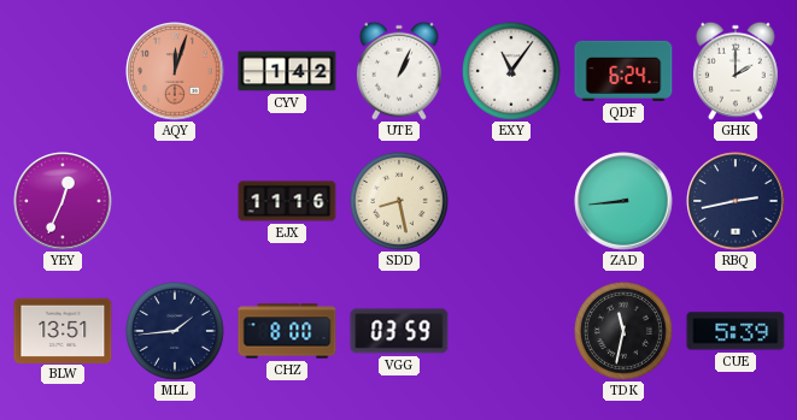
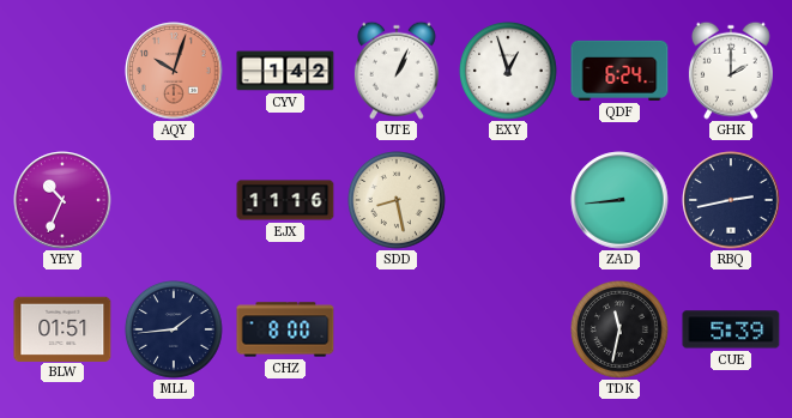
AQY: 12:03 -> 10:03
EXY: 11:06 -> 12:57
YEY: 12:34 -> 10:34
BLW: 13:51 -> 01:51
VGG: 03:59 -> none
